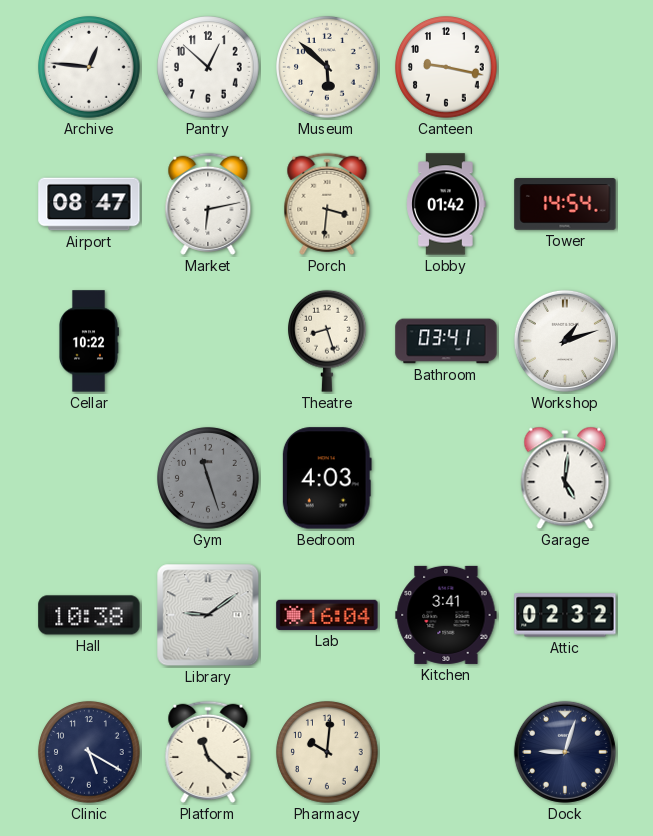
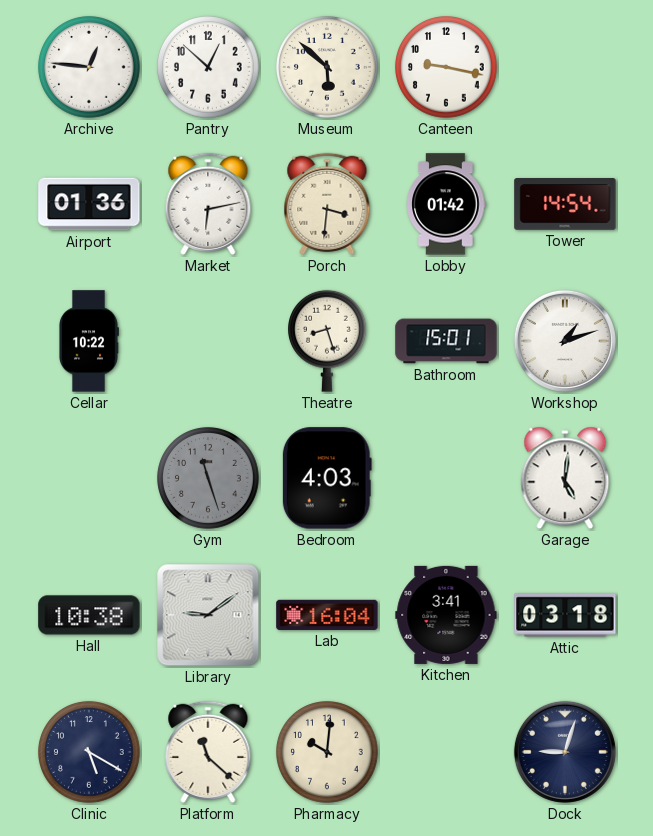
Airport: 08:47 -> 01:36
Bathroom: 03:41 -> 15:01
Attic: 02:32 -> 03:18
